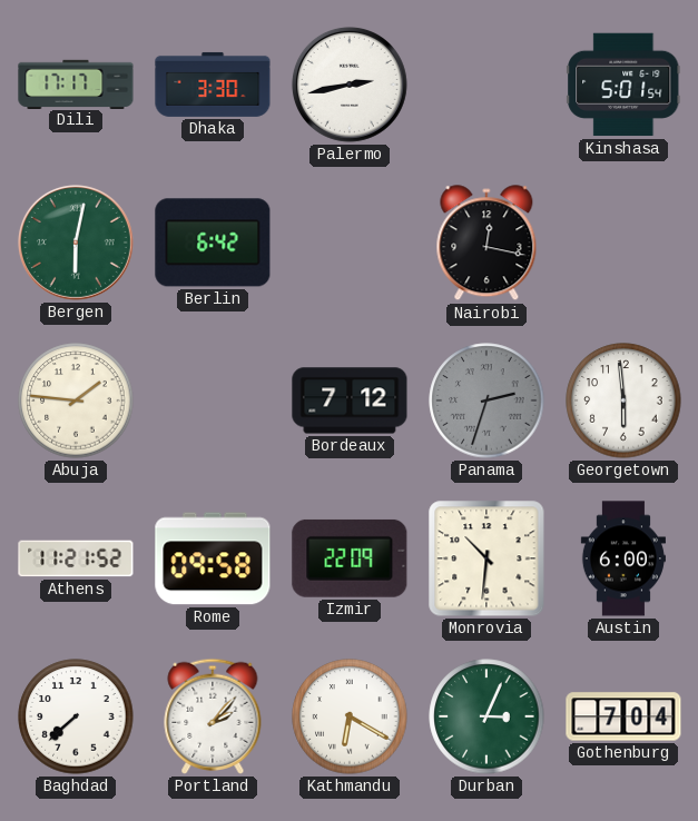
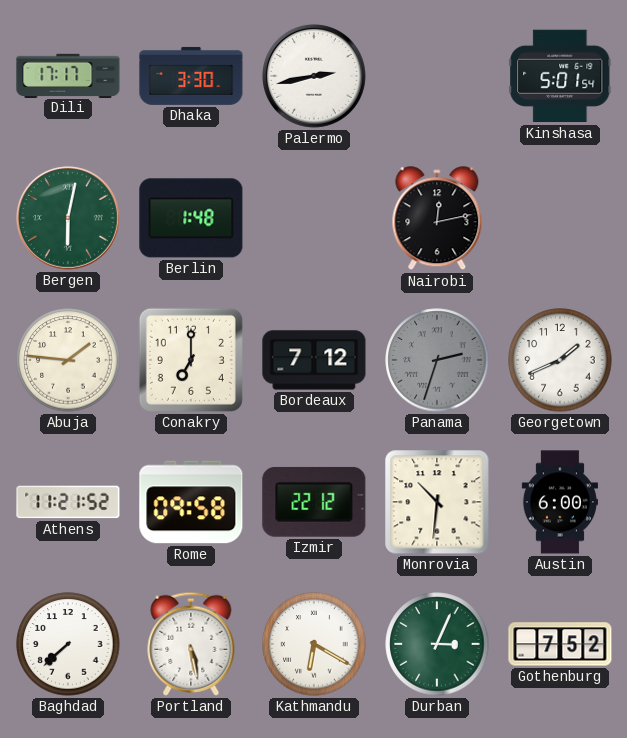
Berlin: 6:42 -> 1:48
Nairobi: 12:17 -> 12:13
Conakry: none -> 7:00
Georgetown: 5:59 -> 1:41
Izmir: 22:09 -> 22:12
Portland: 2:07 -> 5:28
Gothenburg: 7:04 -> 7:52
